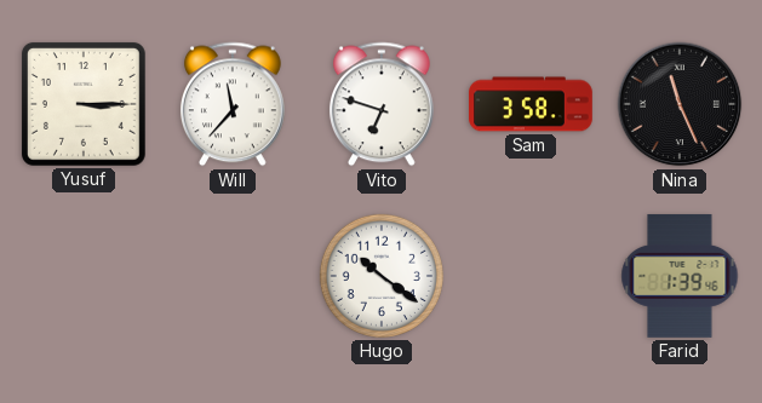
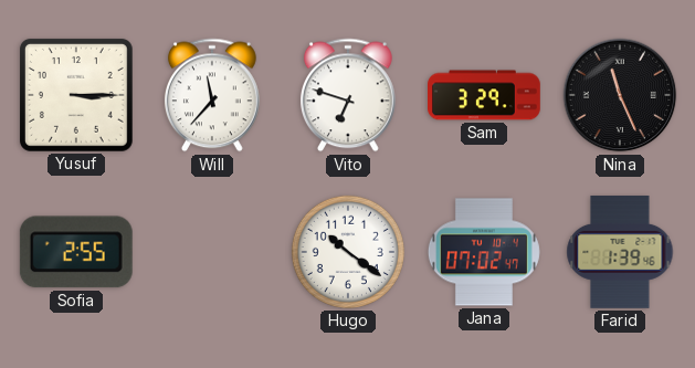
Sam: 3:58 -> 3:29
Sofia: none -> 2:55
Jana: none -> 07:02
